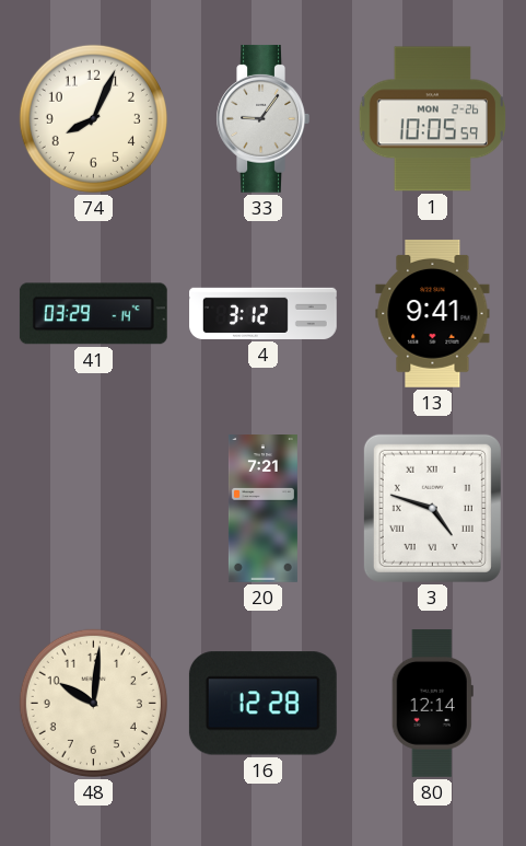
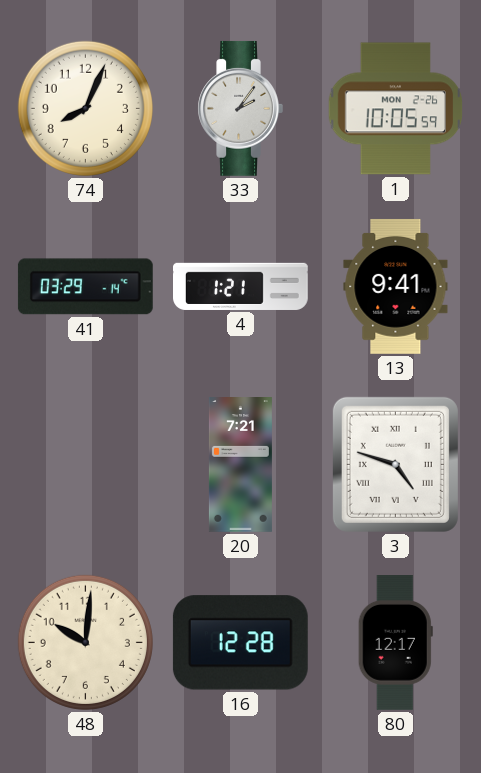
33: 9:06 -> 2:06
4: 3:12 -> 1:21
80: 12:14 -> 12:17
